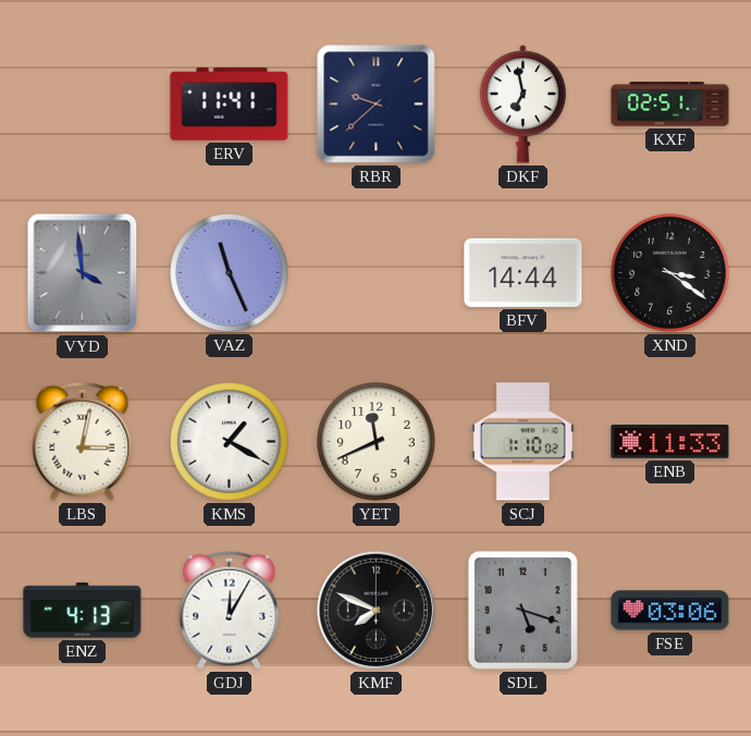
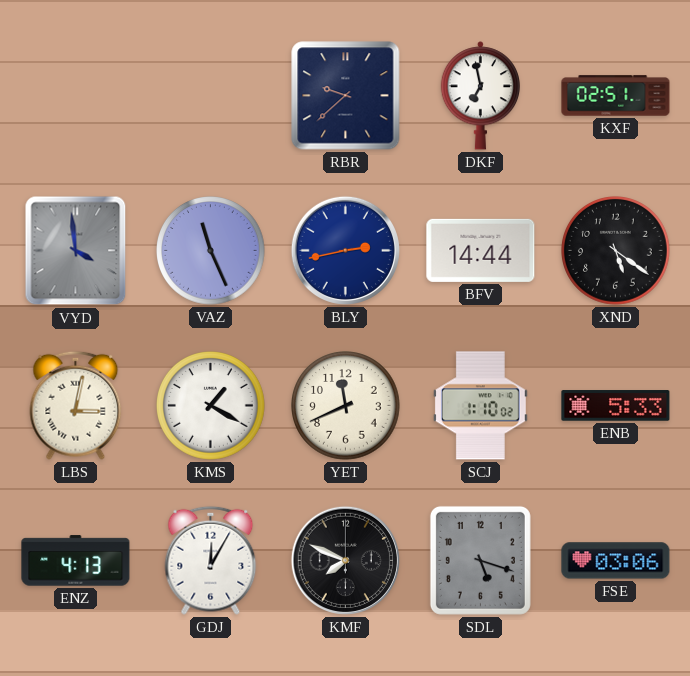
ERV: 11:41 -> none
BLY: none -> 2:43
XND: 3:21 -> 5:21
ENB: 11:33 -> 5:33
